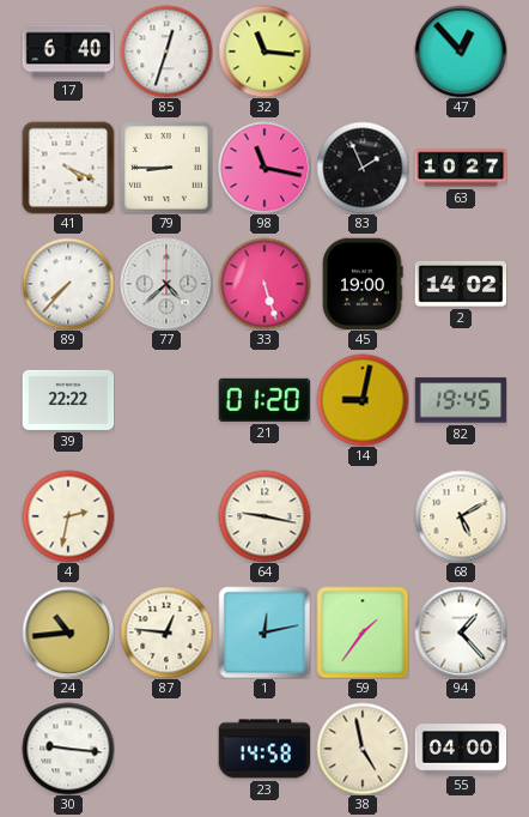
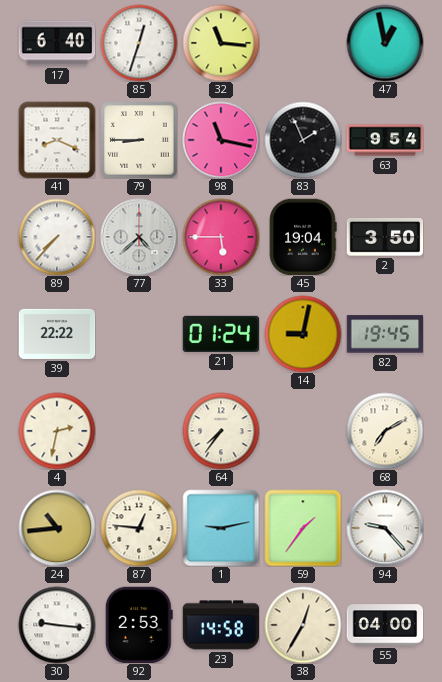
47: 12:53 -> 12:58
41: 4:19 -> 8:19
63: 10:27 -> 9:54
33: 5:27 -> 5:45
45: 19:00 -> 19:04
2: 14:02 -> 3:50
21: 01:20 -> 01:24
64: 9:17 -> 7:36
68: 5:10 -> 7:10
1: 12:13 -> 9:13
94: 1:23 -> 9:23
92: none -> 2:53
38: 4:58 -> 12:35
